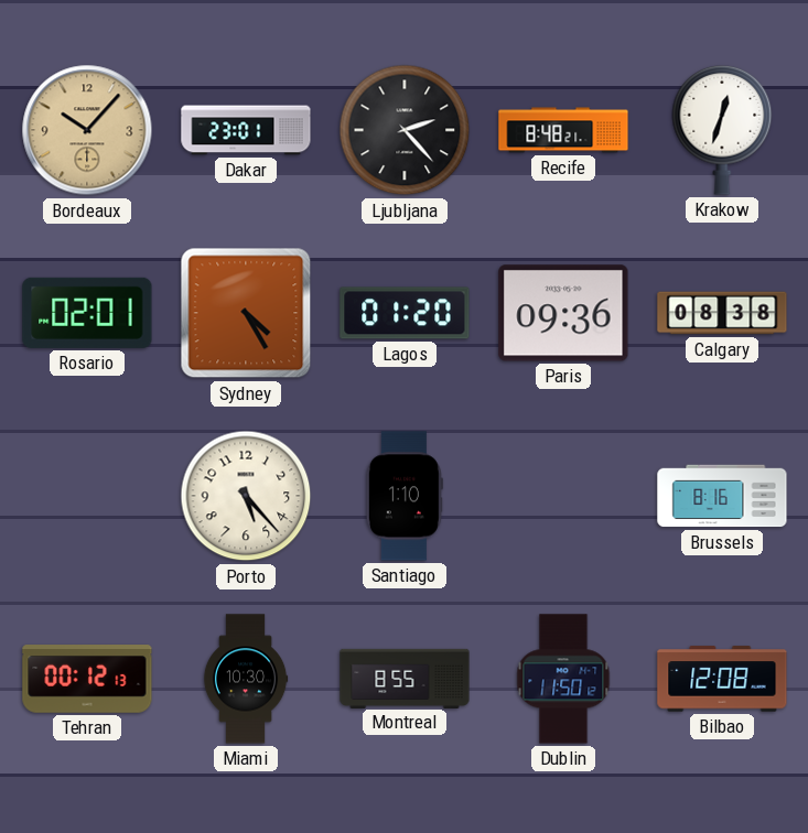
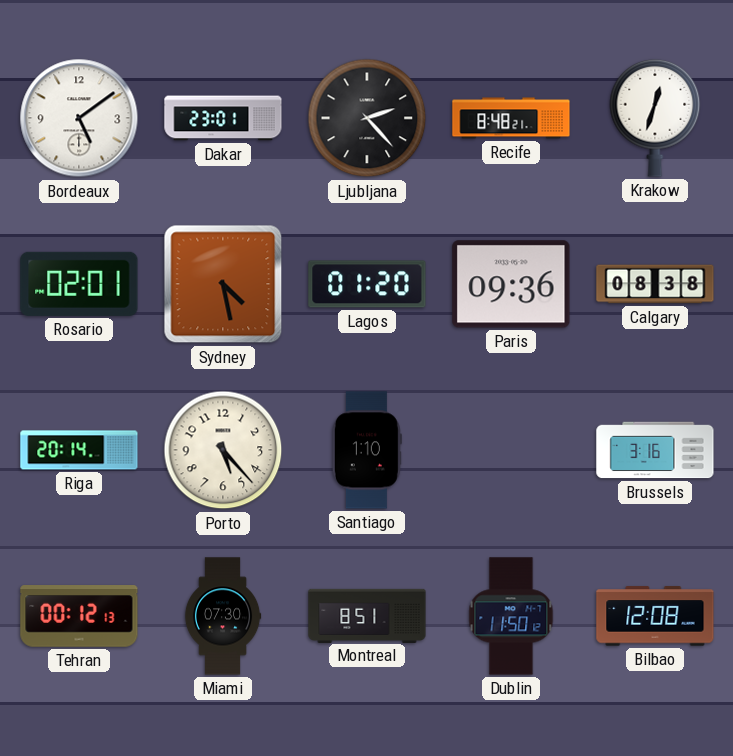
Bordeaux: 10:07 -> 5:09
Bordeaux dial: champagne -> white
Sydney: 4:25 -> 4:28
Riga: none -> 20:14
Brussels: 8:16 -> 3:16
Miami: 10:30 -> 07:30
Montreal: 8:55 -> 8:51
